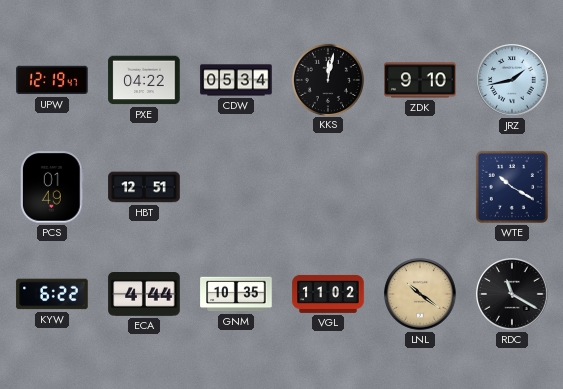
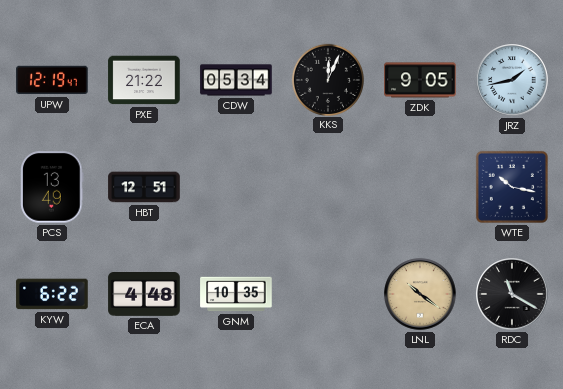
PXE: 04:22 -> 21:22
KKS: 12:02 -> 12:04
ZDK: 9:10 -> 9:05
PCS: 01:49 -> 13:49
WTE: 10:20 -> 10:17
ECA: 4:44 -> 4:48
VGL: 11:02 -> none
